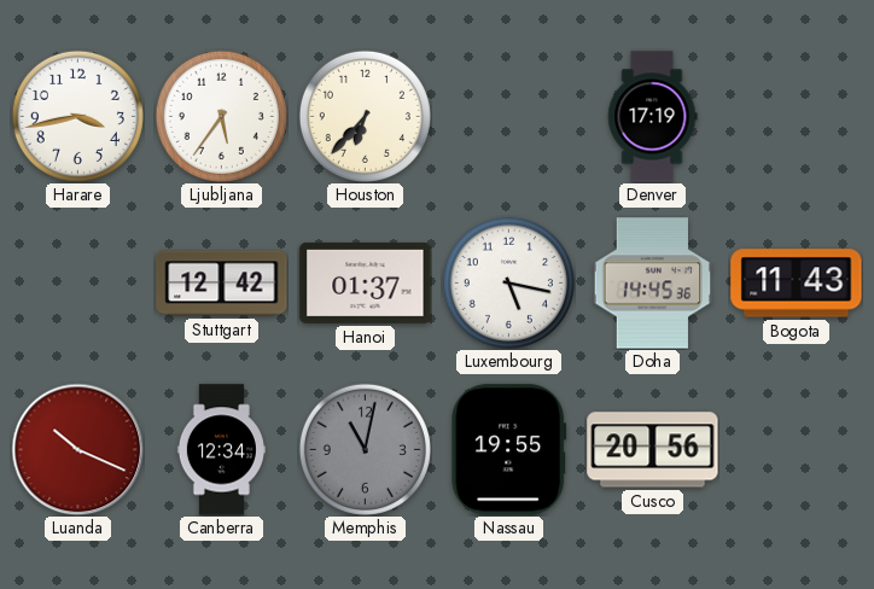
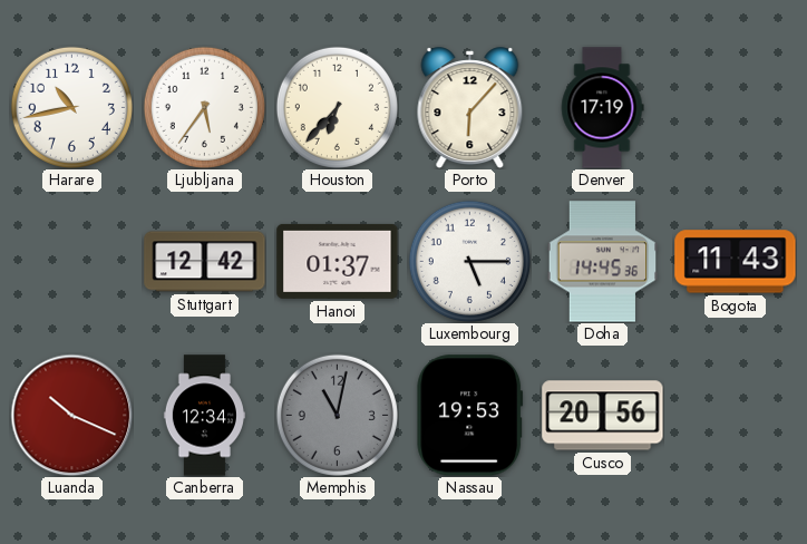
Harare: 3:43 -> 10:43
Porto: none -> 6:07
Luxembourg: 5:17 -> 5:15
Nassau: 19:55 -> 19:53
